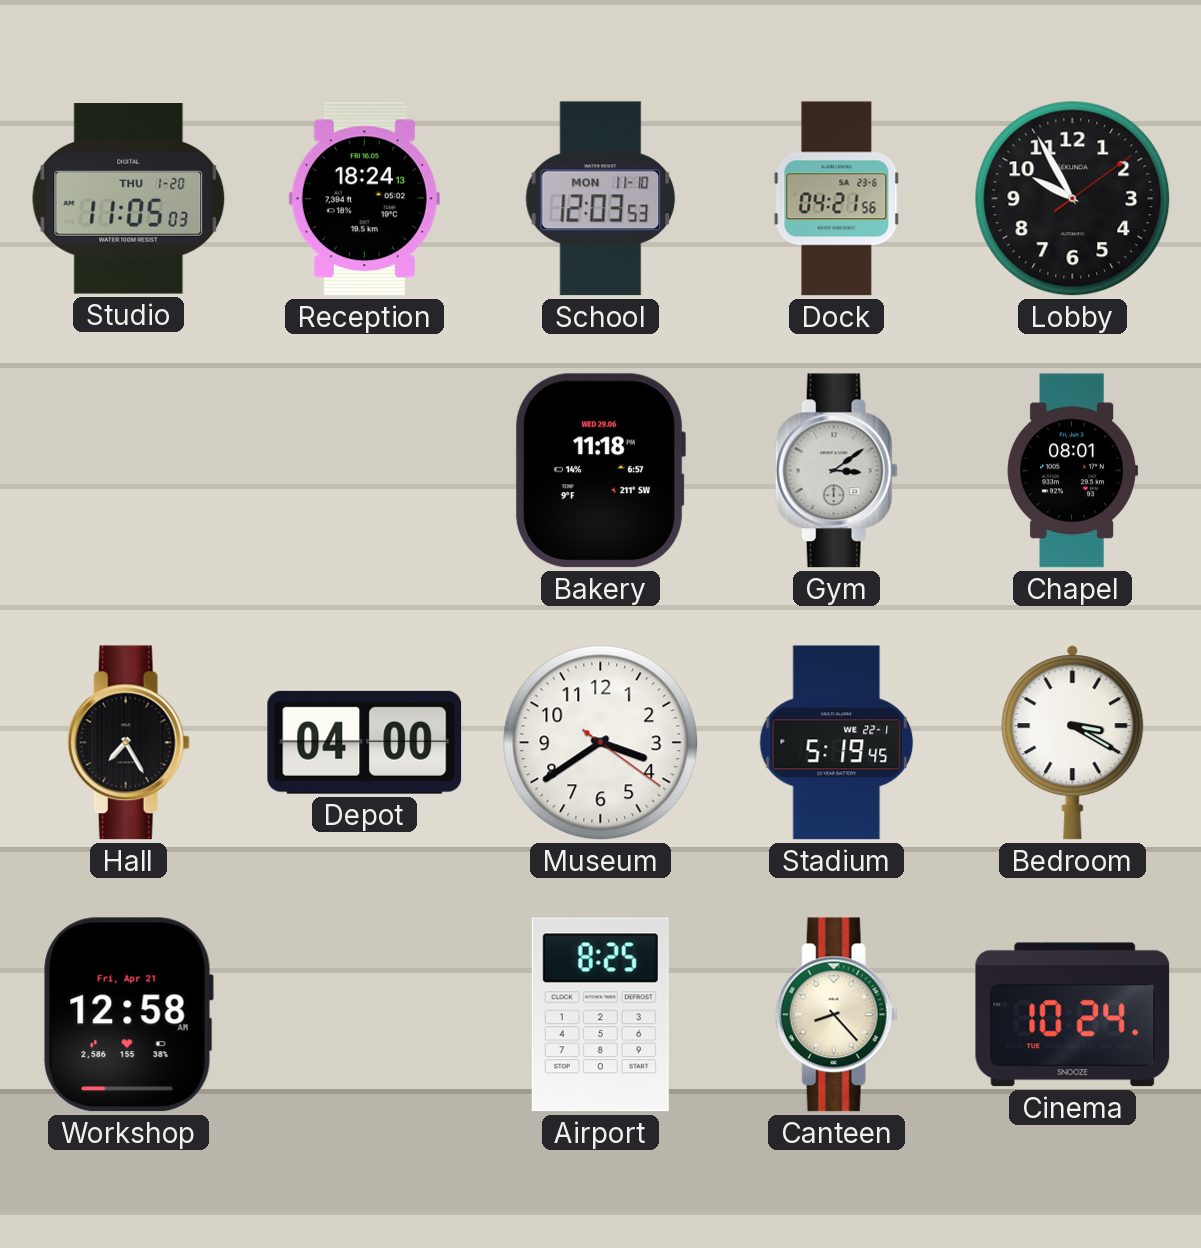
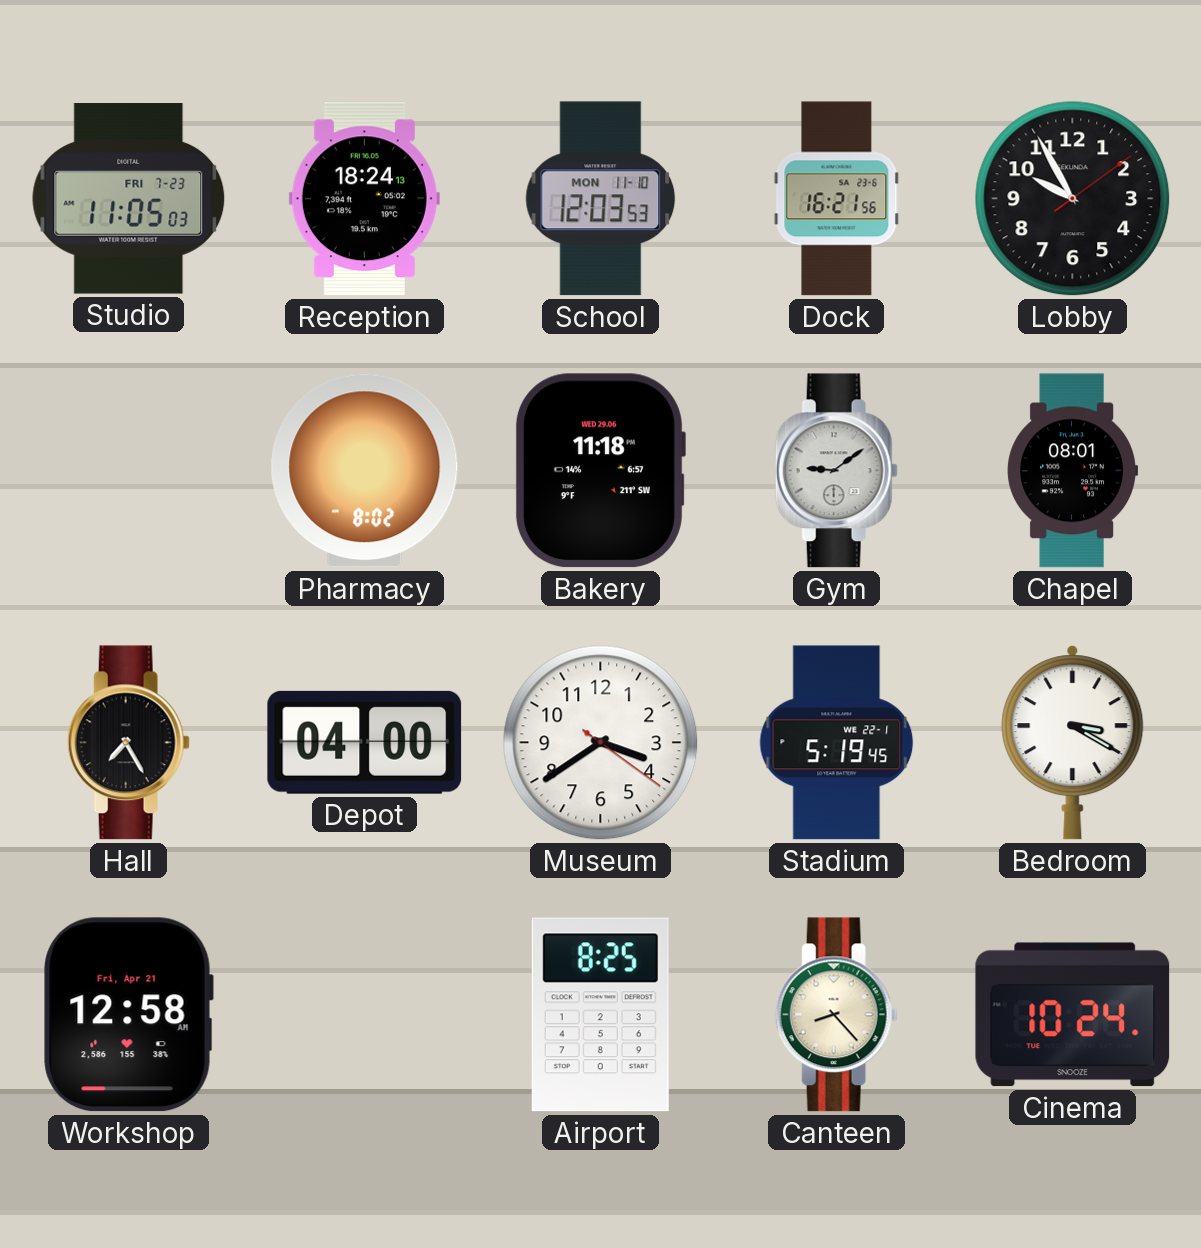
Studio date: THU 1-20 -> FRI 7-23
Dock: 04:21 -> 16:21
Pharmacy: none -> 8:02
Gym: 3:09 -> 9:09
